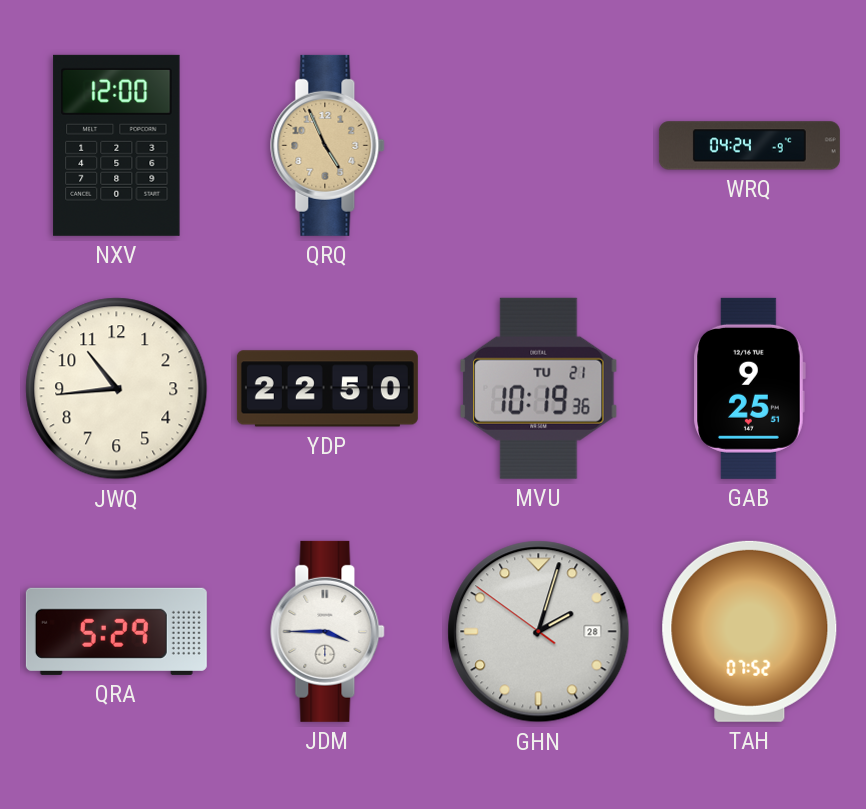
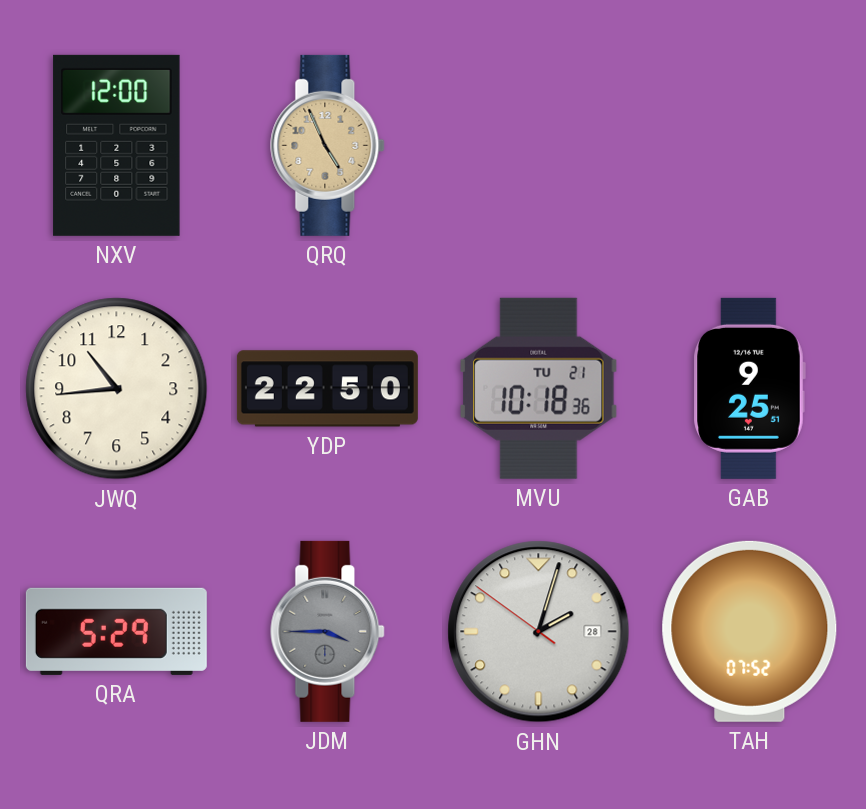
WRQ: 04:24 -> none
MVU: 10:19 -> 10:18
JDM dial: white -> grey
